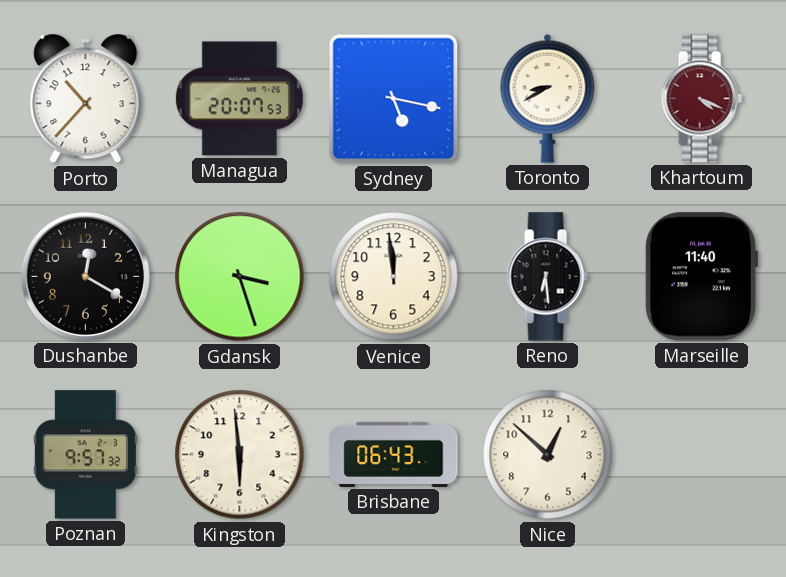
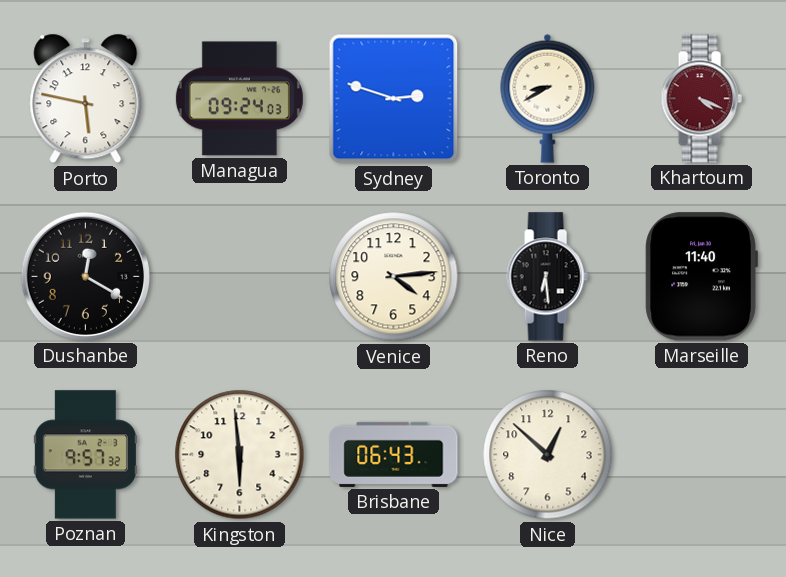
Porto: 10:37 -> 5:47
Managua: 20:07 -> 09:24
Sydney: 5:17 -> 2:48
Gdansk: 3:27 -> none
Venice: 11:59 -> 4:14
